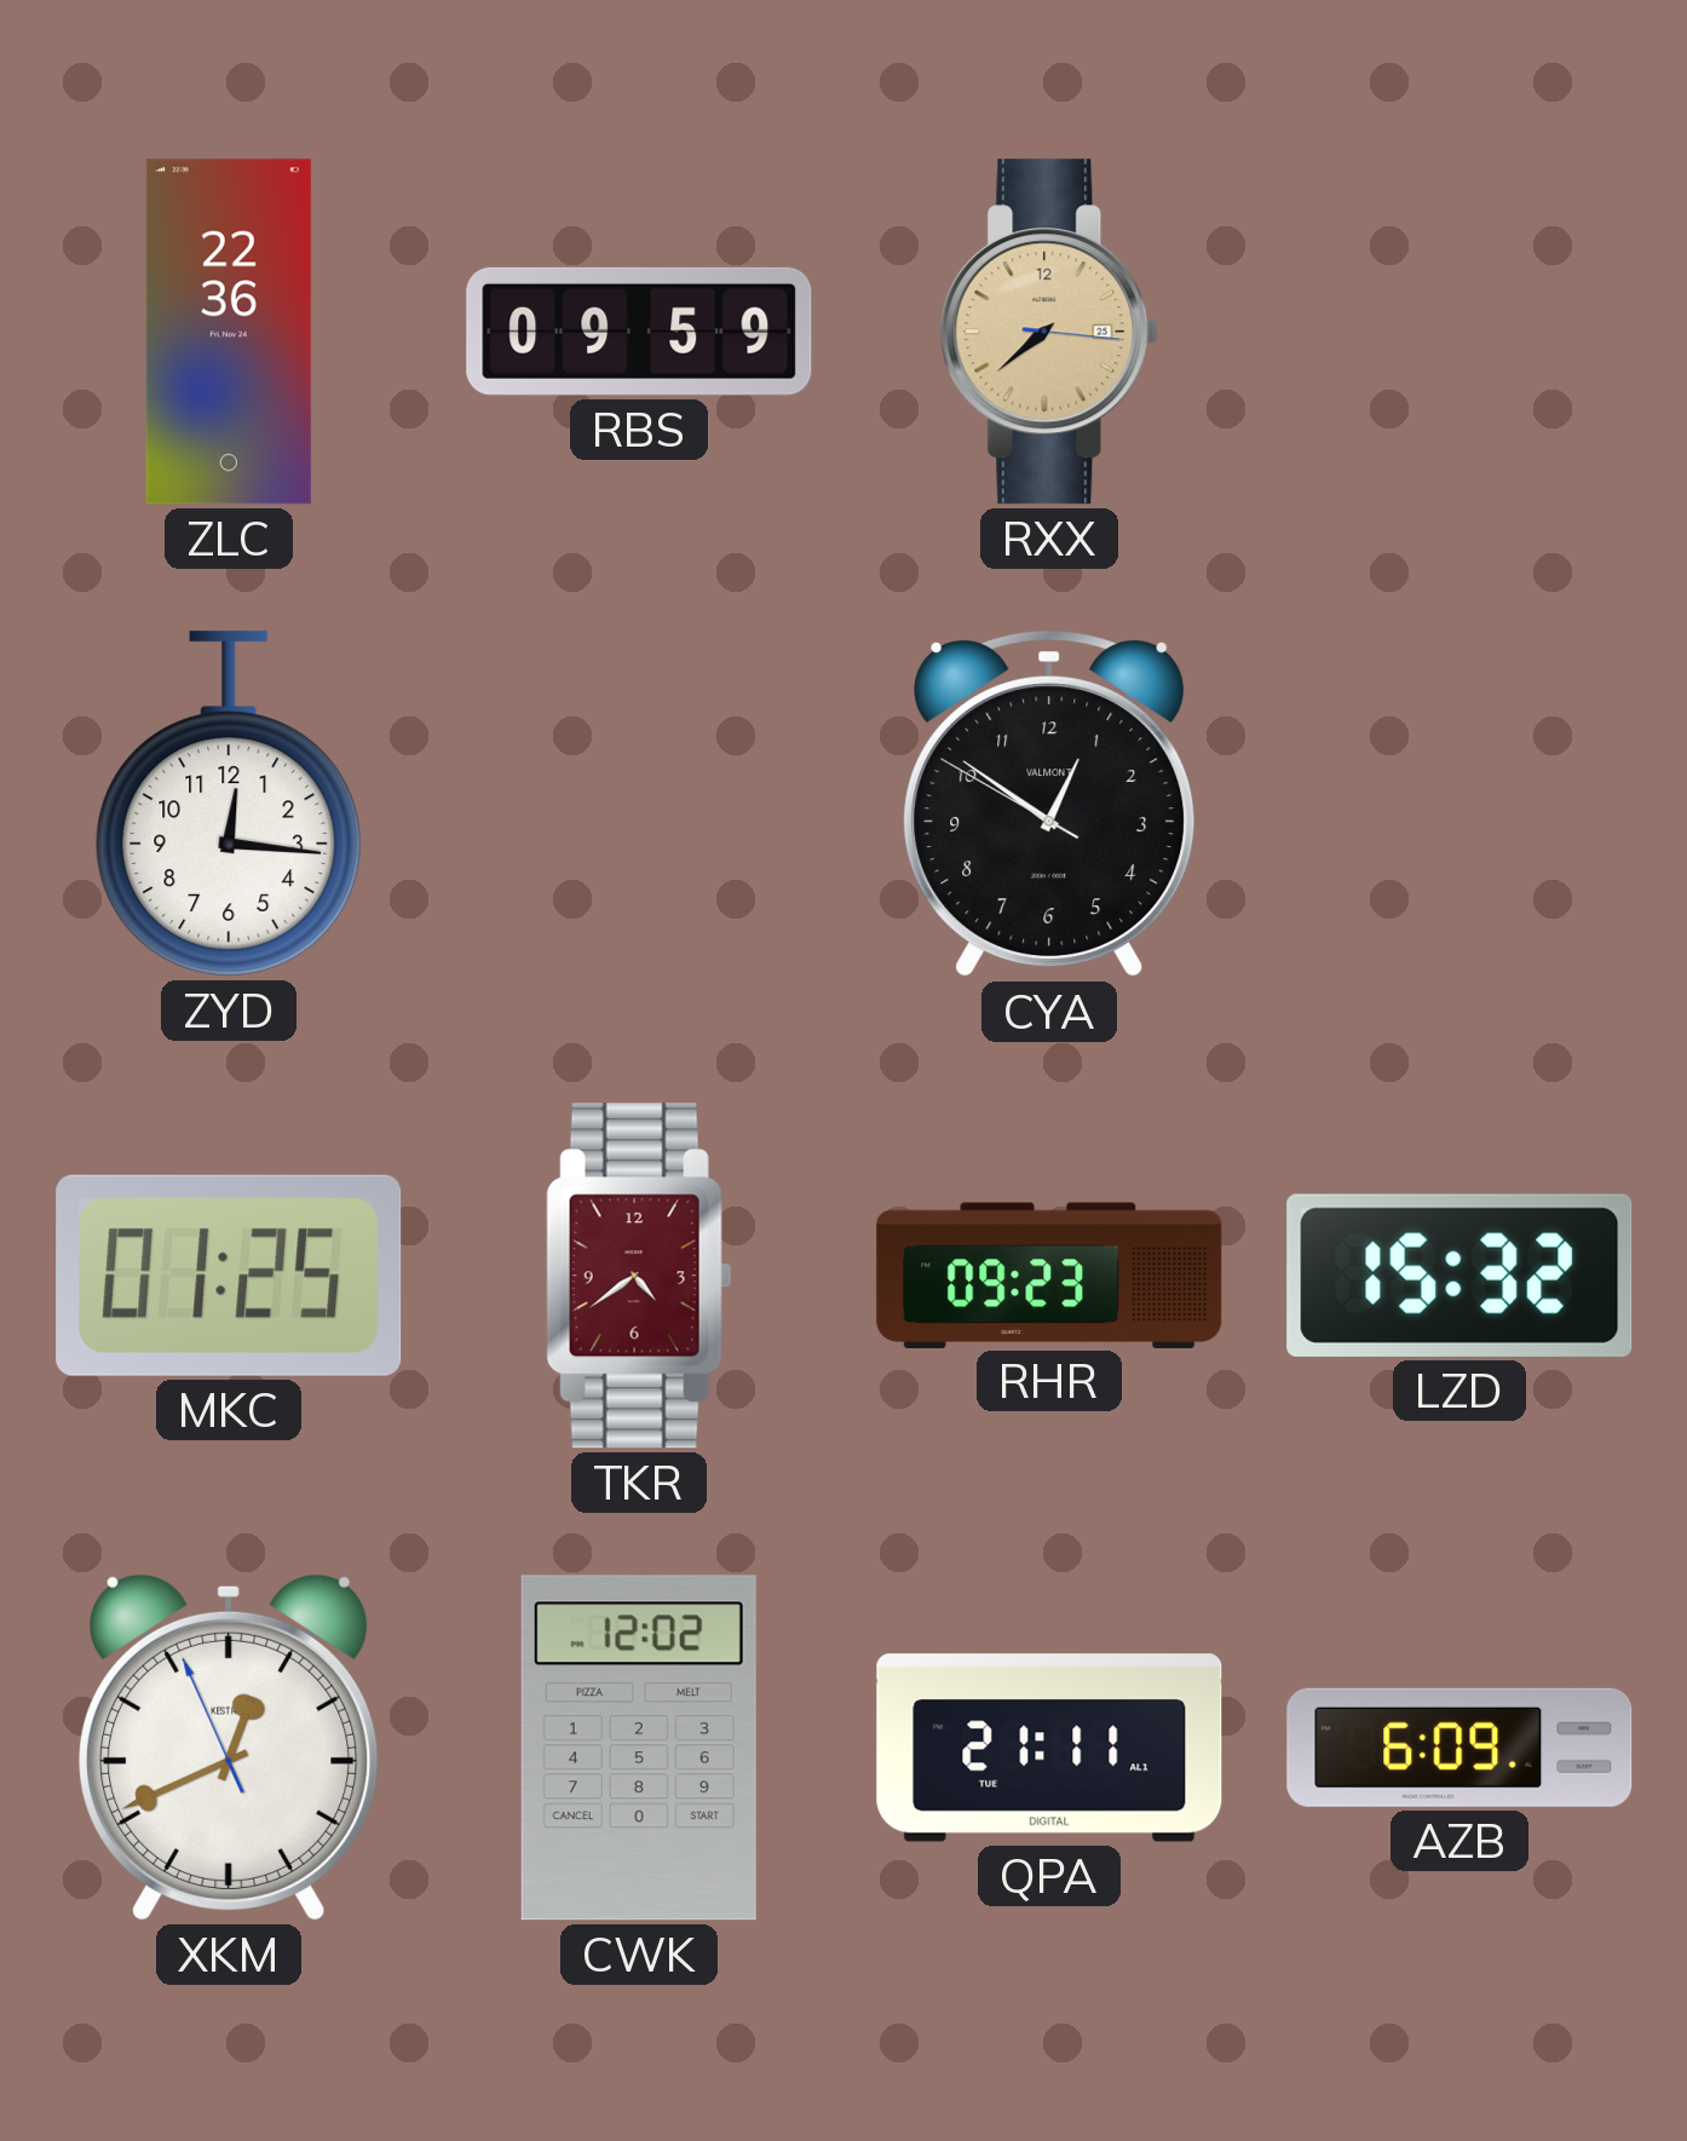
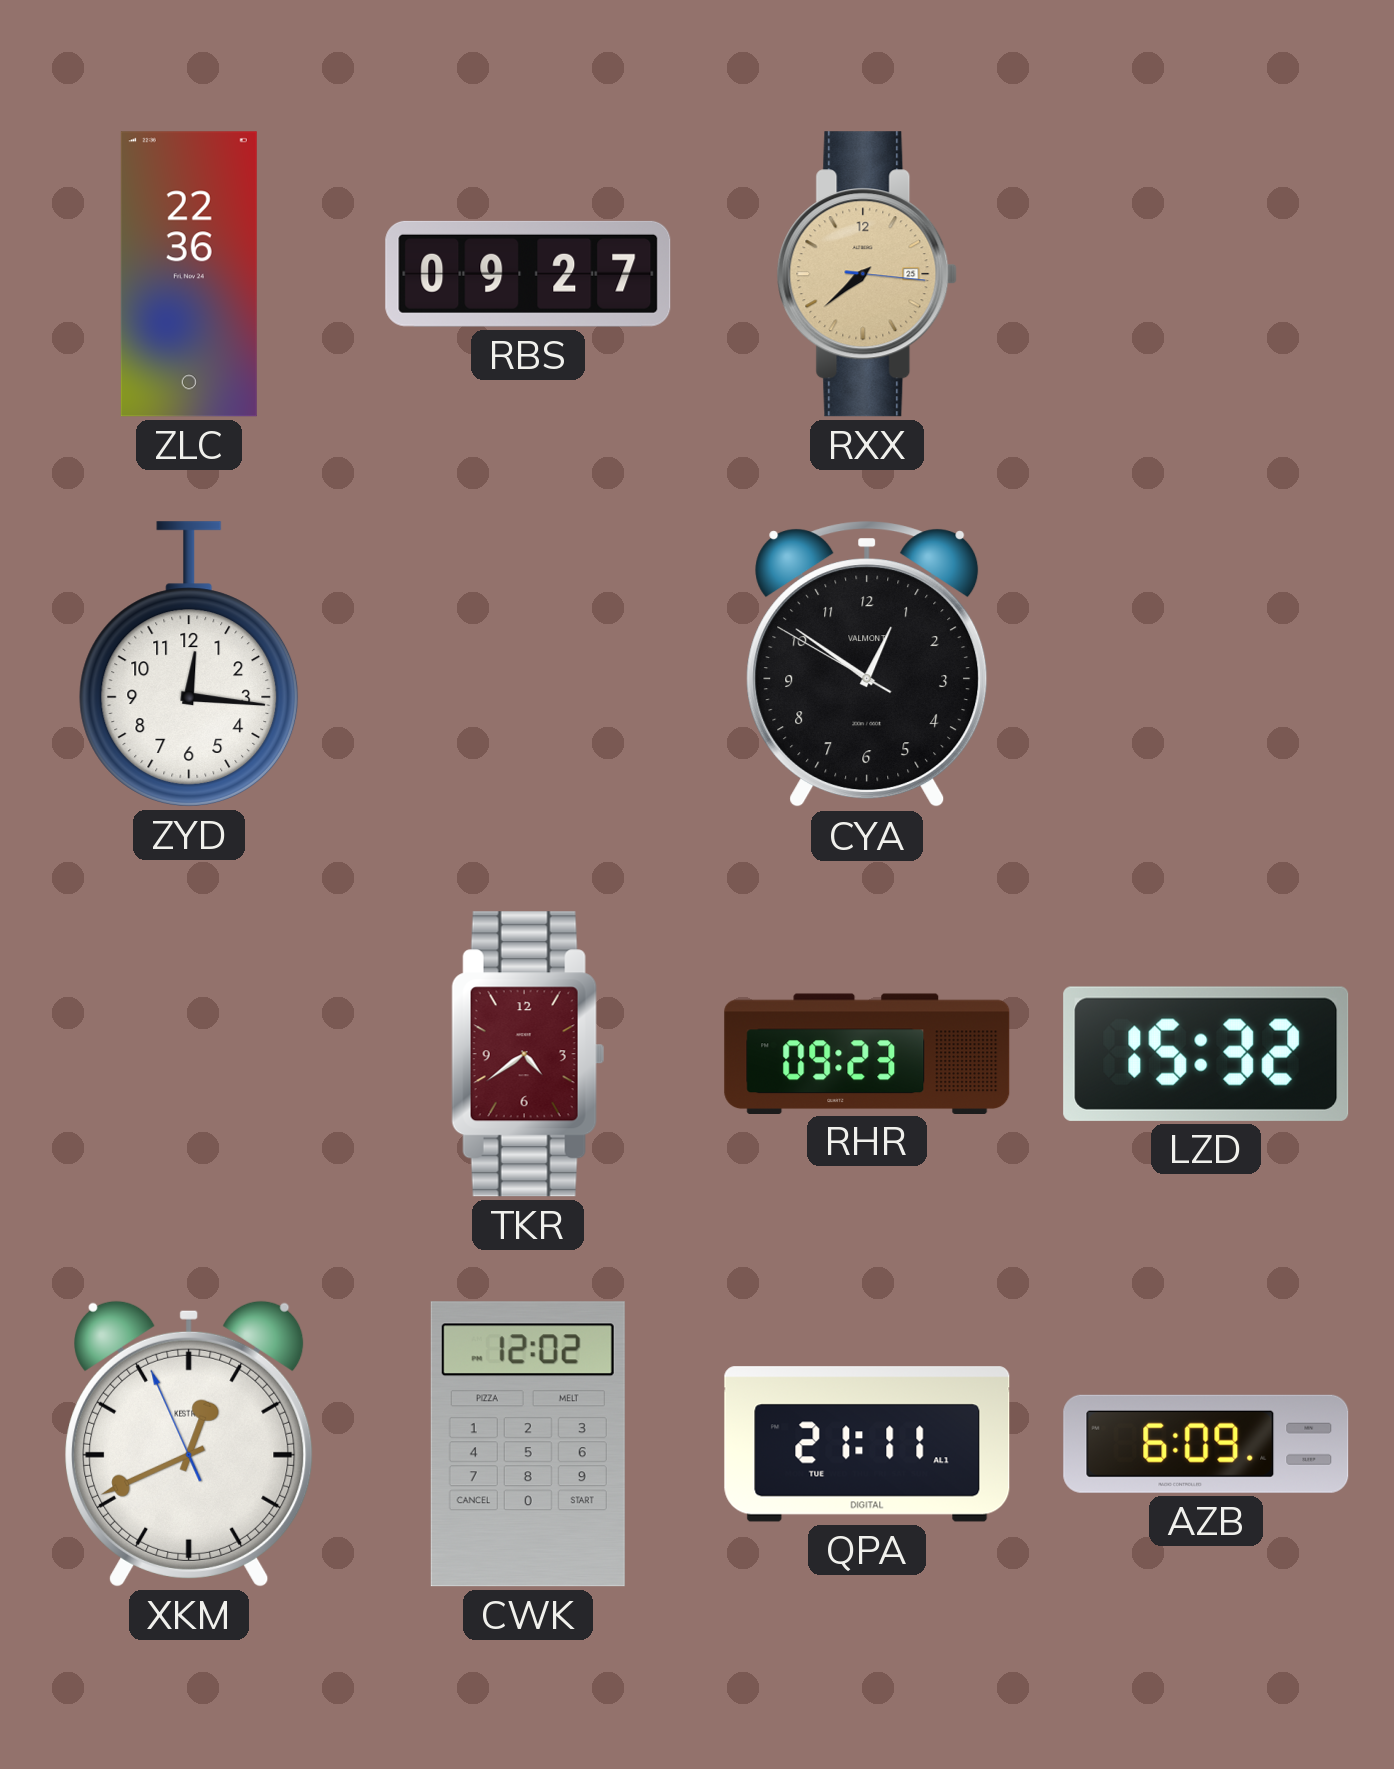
RBS: 09:59 -> 09:27
MKC: 01:25 -> none
